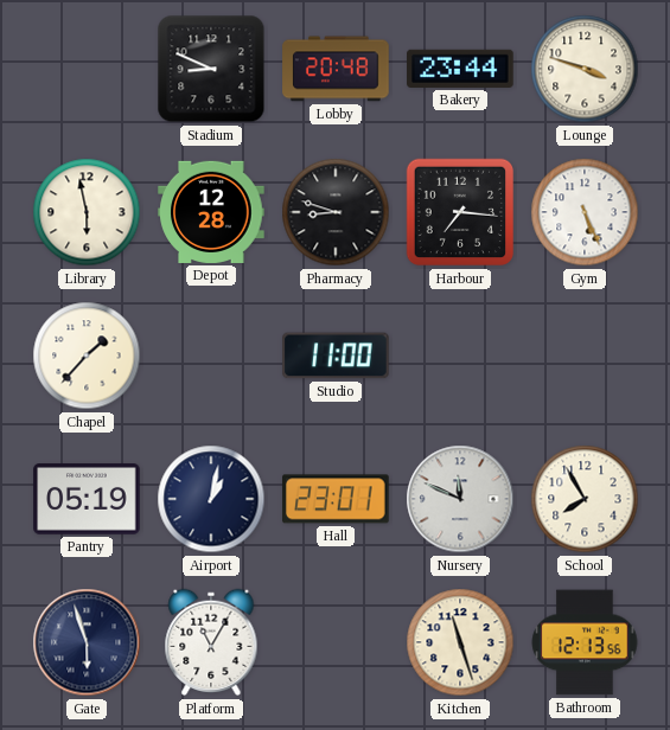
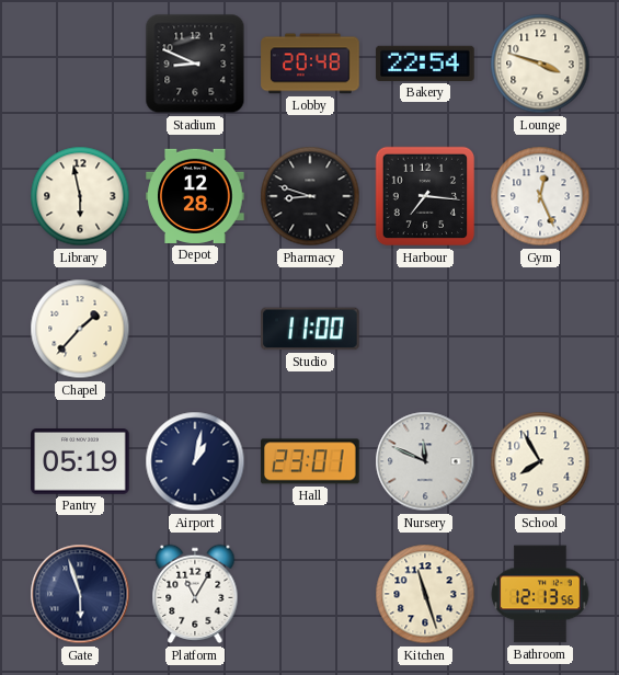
Bakery: 23:44 -> 22:54
Gym: 5:26 -> 12:26
